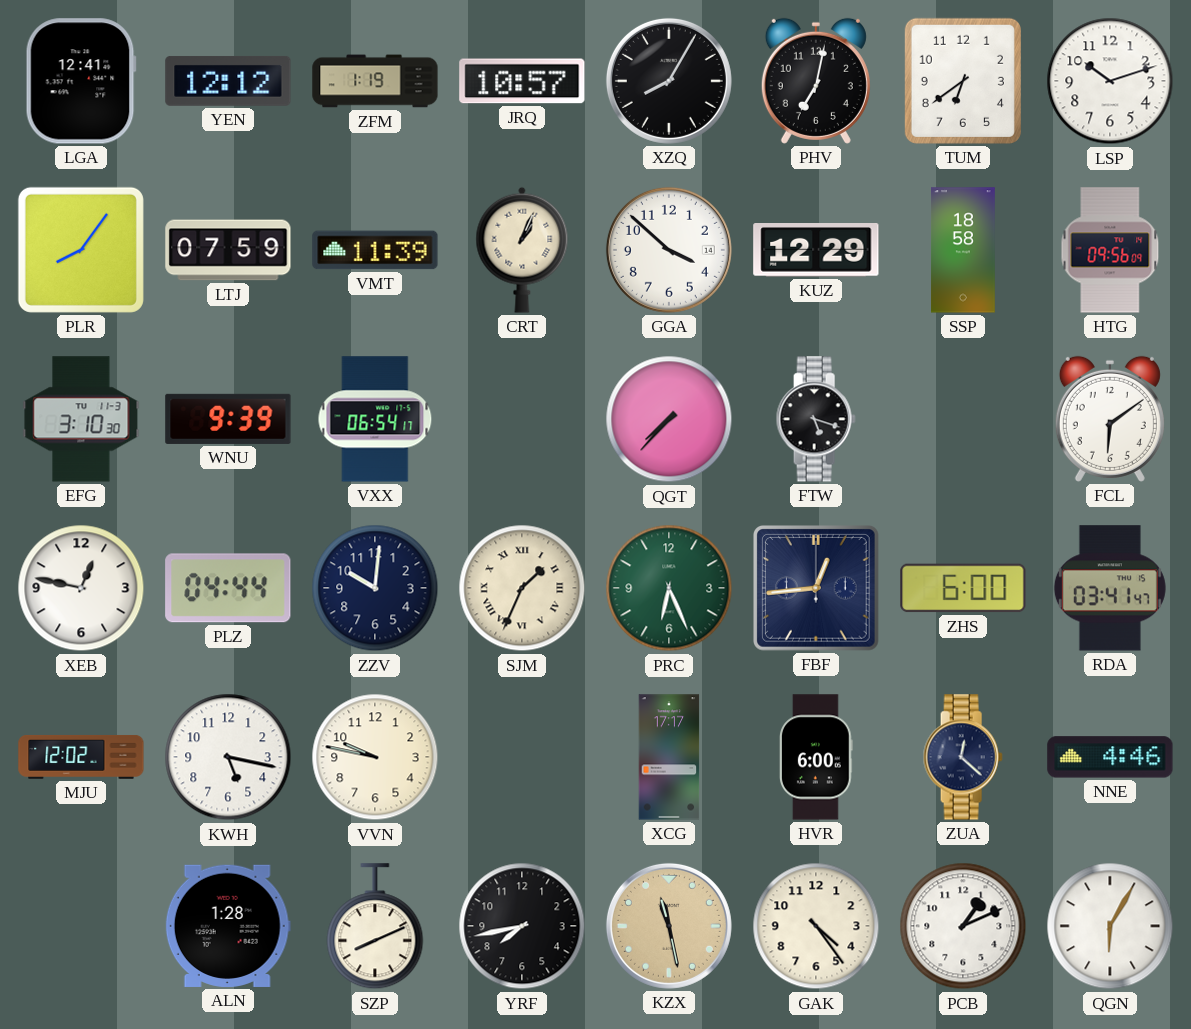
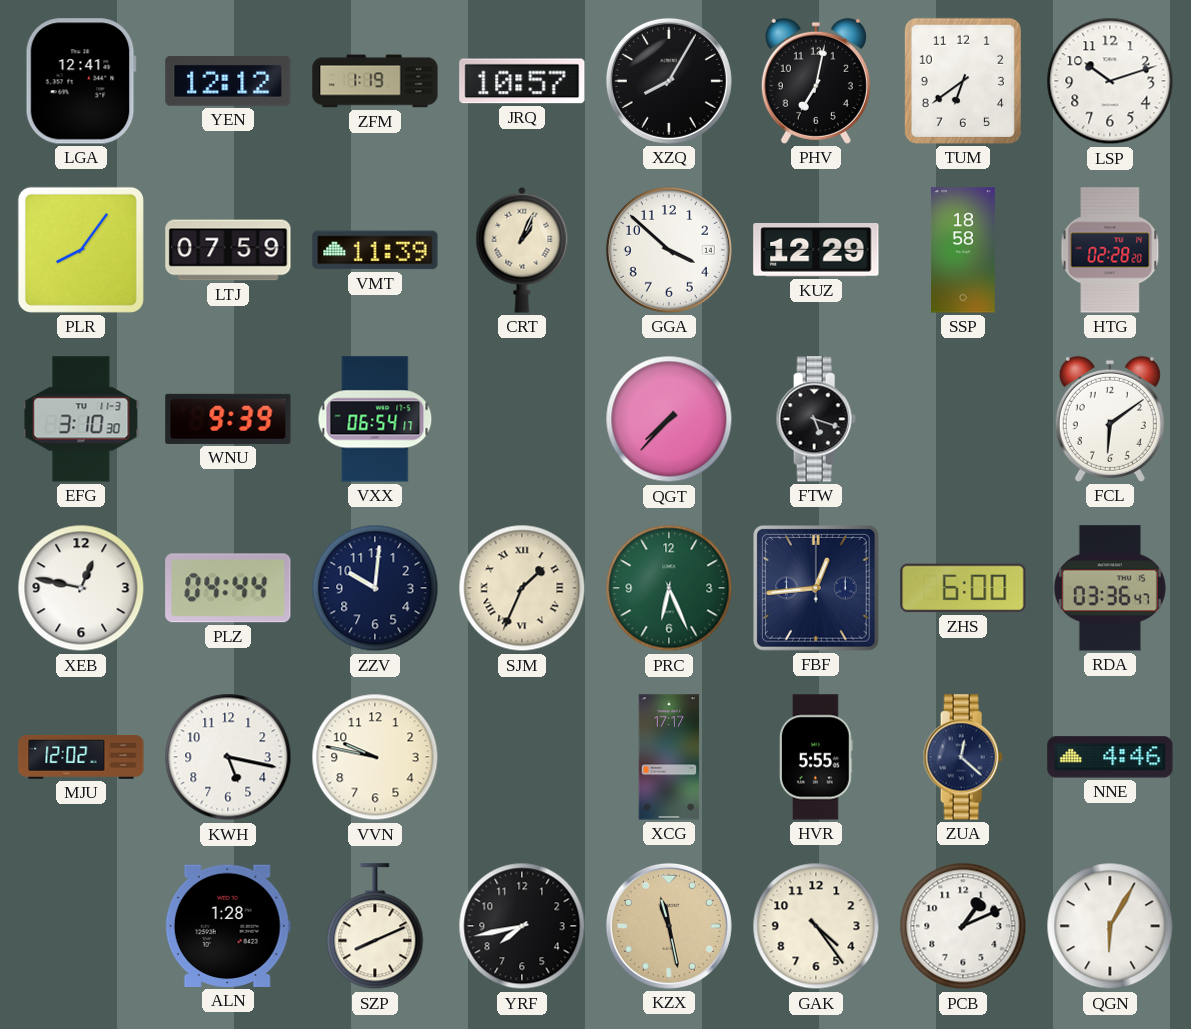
HTG: 09:56 -> 02:28
RDA: 03:41 -> 03:36
HVR: 6:00 -> 5:55
